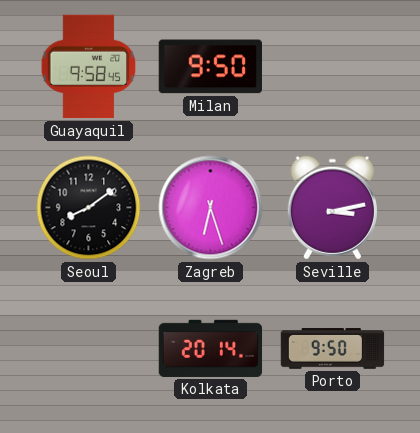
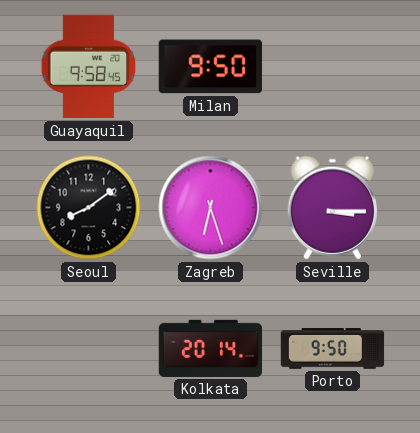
Seville: 3:13 -> 3:15
